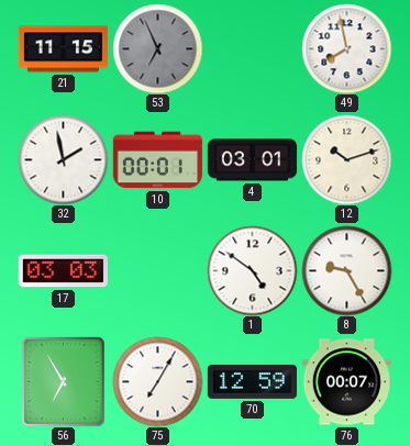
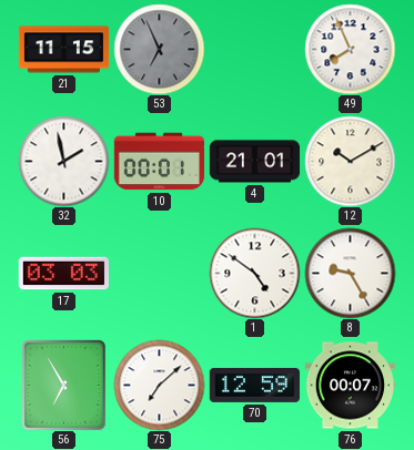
49: 7:58 -> 7:56
4: 03:01 -> 21:01
12: 10:12 -> 10:10
75: 7:05 -> 7:08
